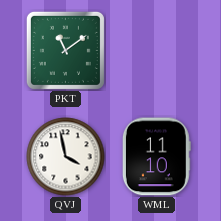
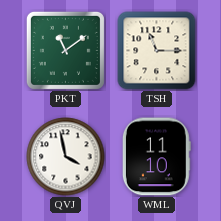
TSH: none -> 11:15
